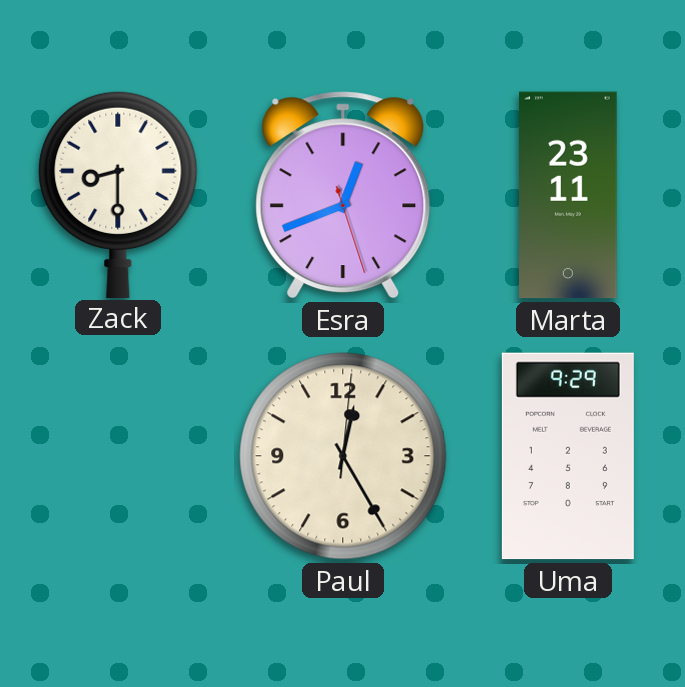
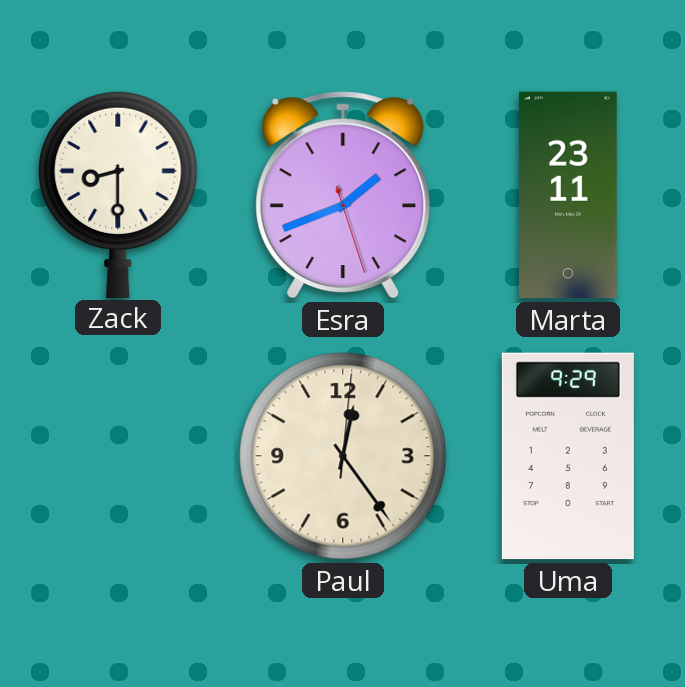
Esra: 12:41 -> 1:41
Paul: 12:25 -> 12:24
